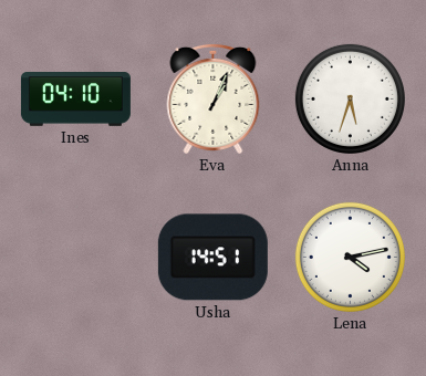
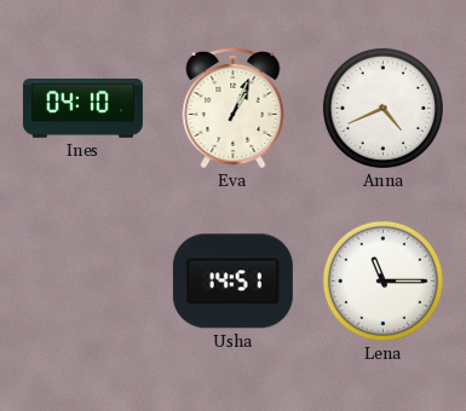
Anna: 5:33 -> 4:41
Lena: 4:13 -> 11:15
